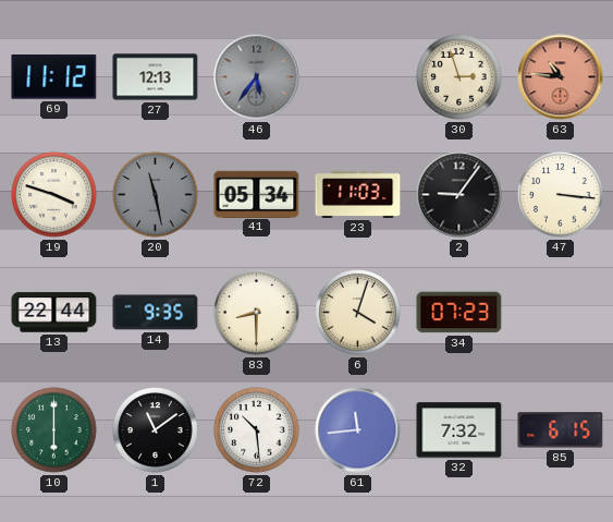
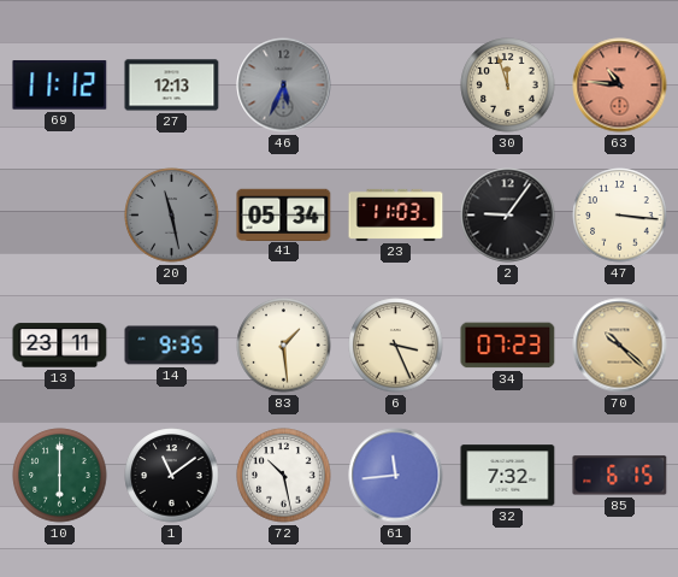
46: 5:36 -> 5:34
30: 2:57 -> 11:57
19: 3:48 -> none
13: 22:44 -> 23:11
83: 8:30 -> 1:29
6: 4:03 -> 3:26
70: none -> 10:22
72: 10:29 -> 10:28
